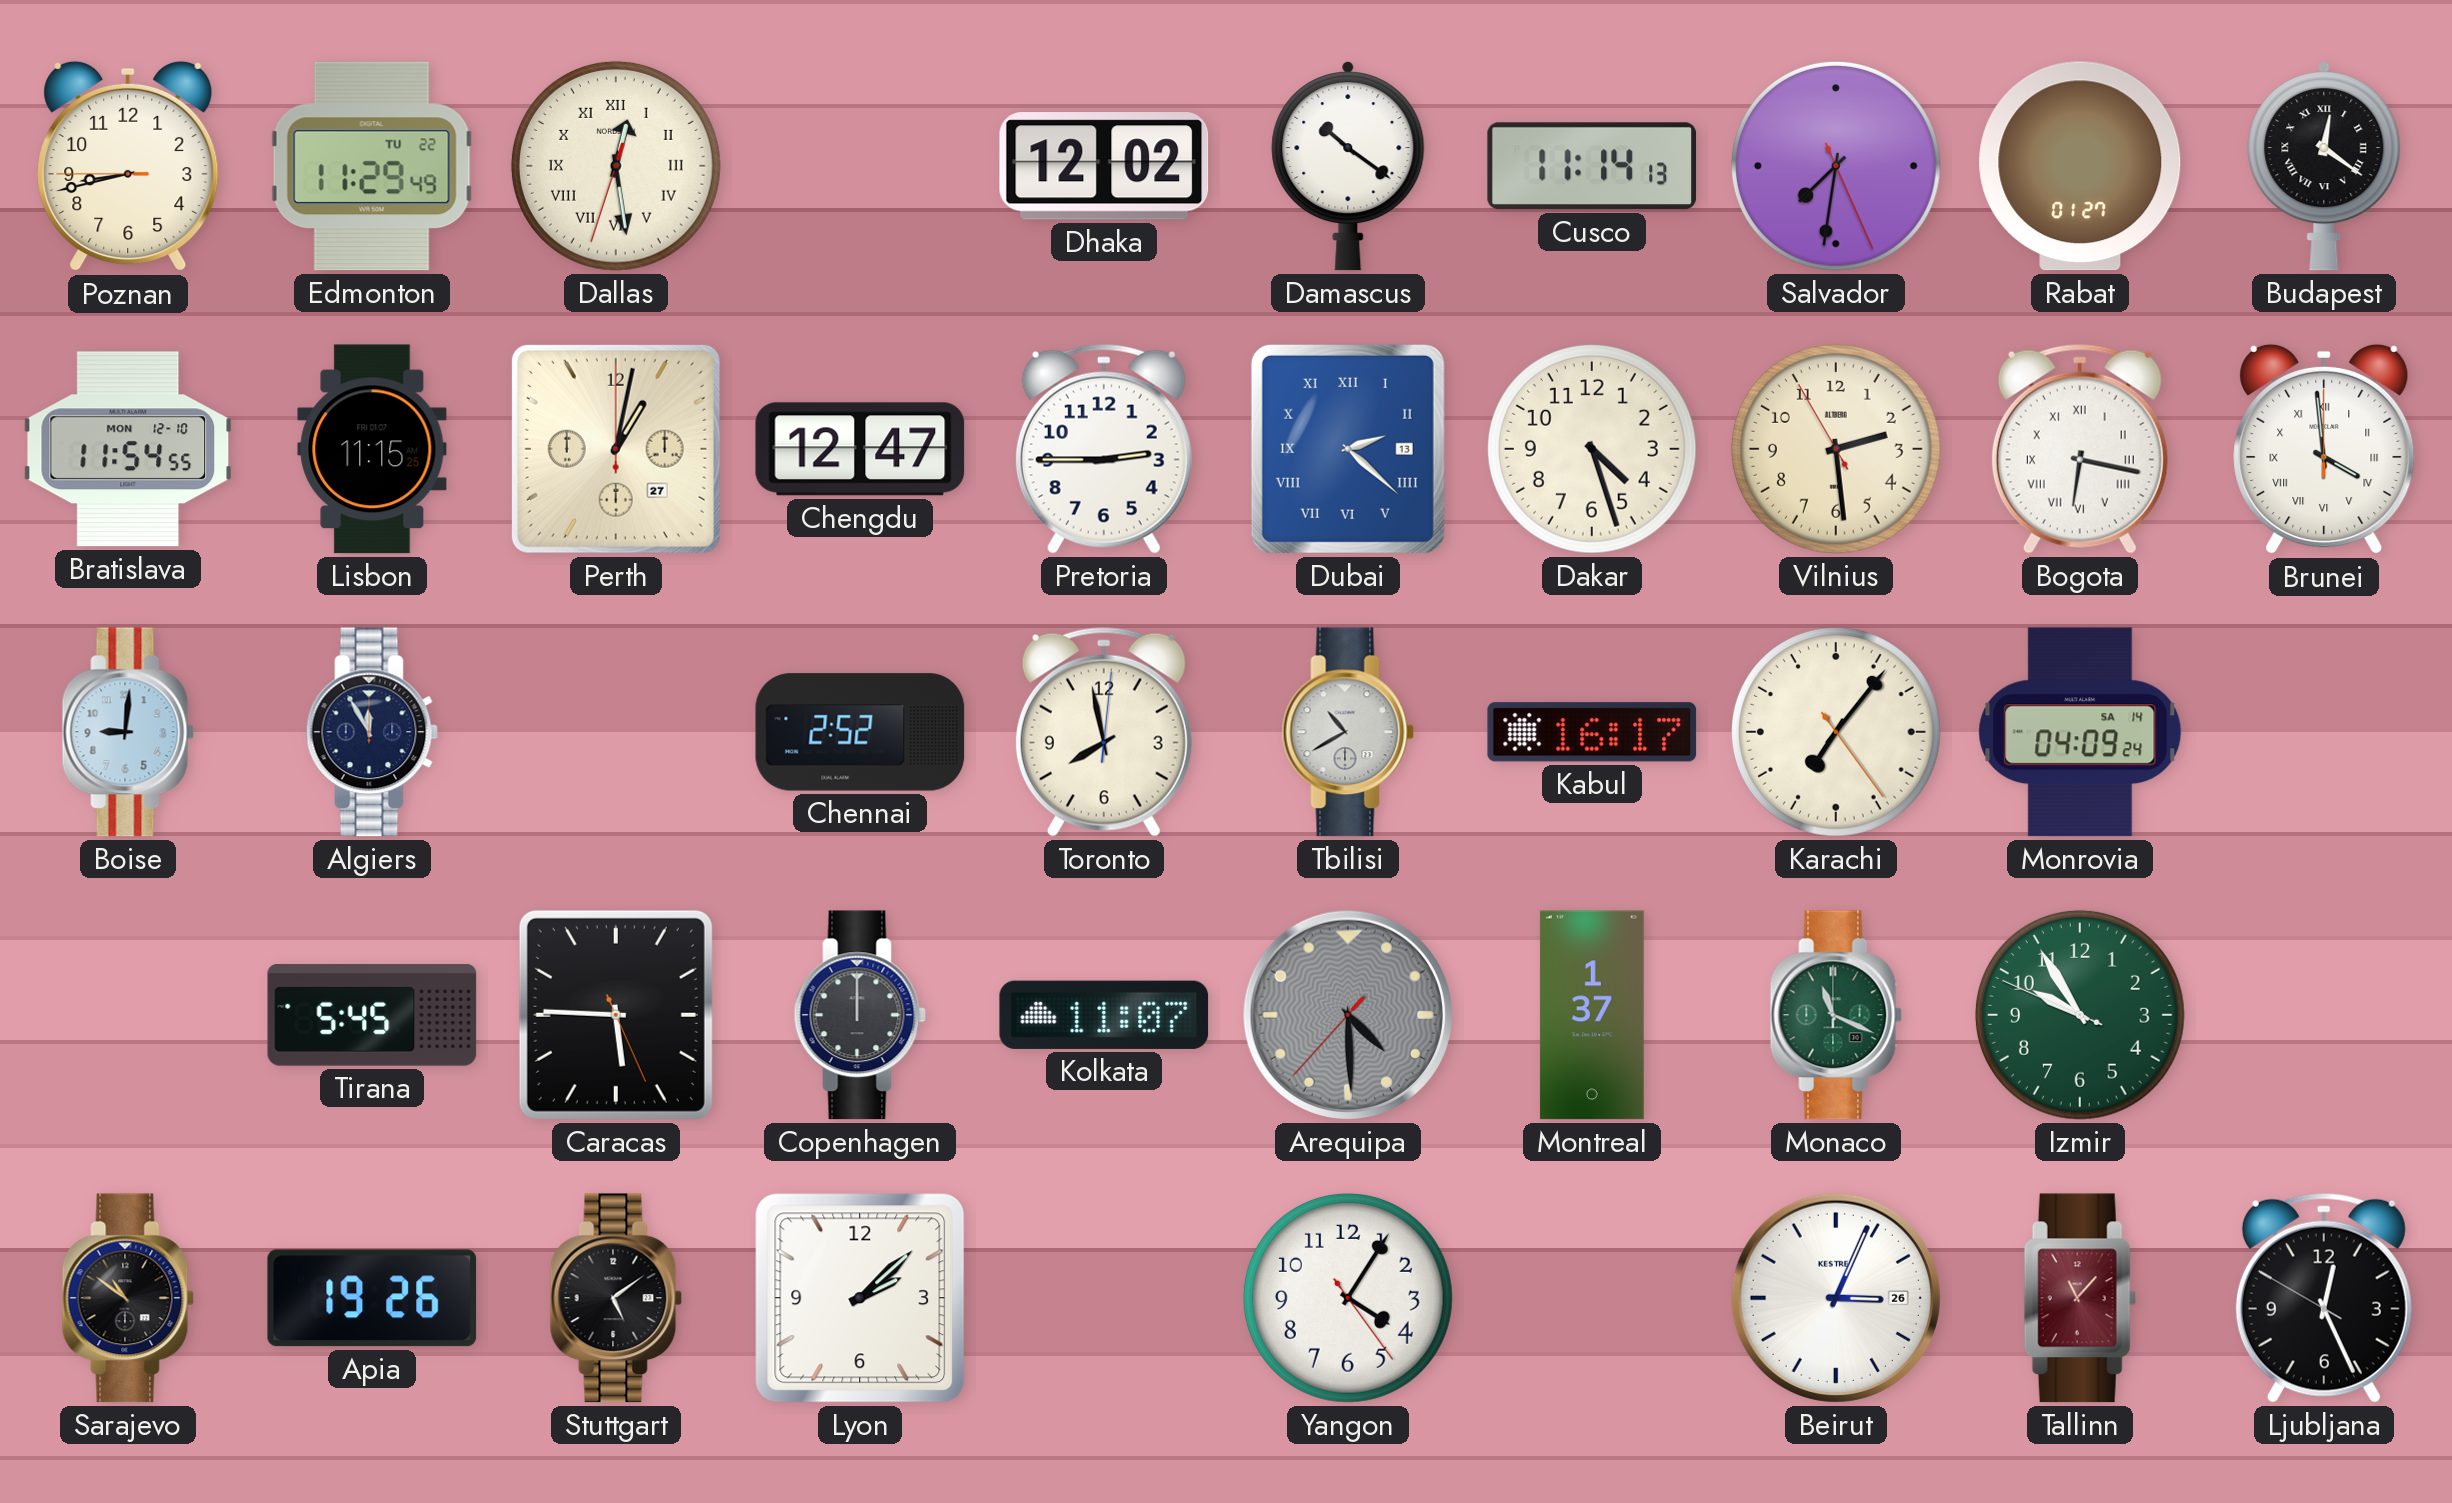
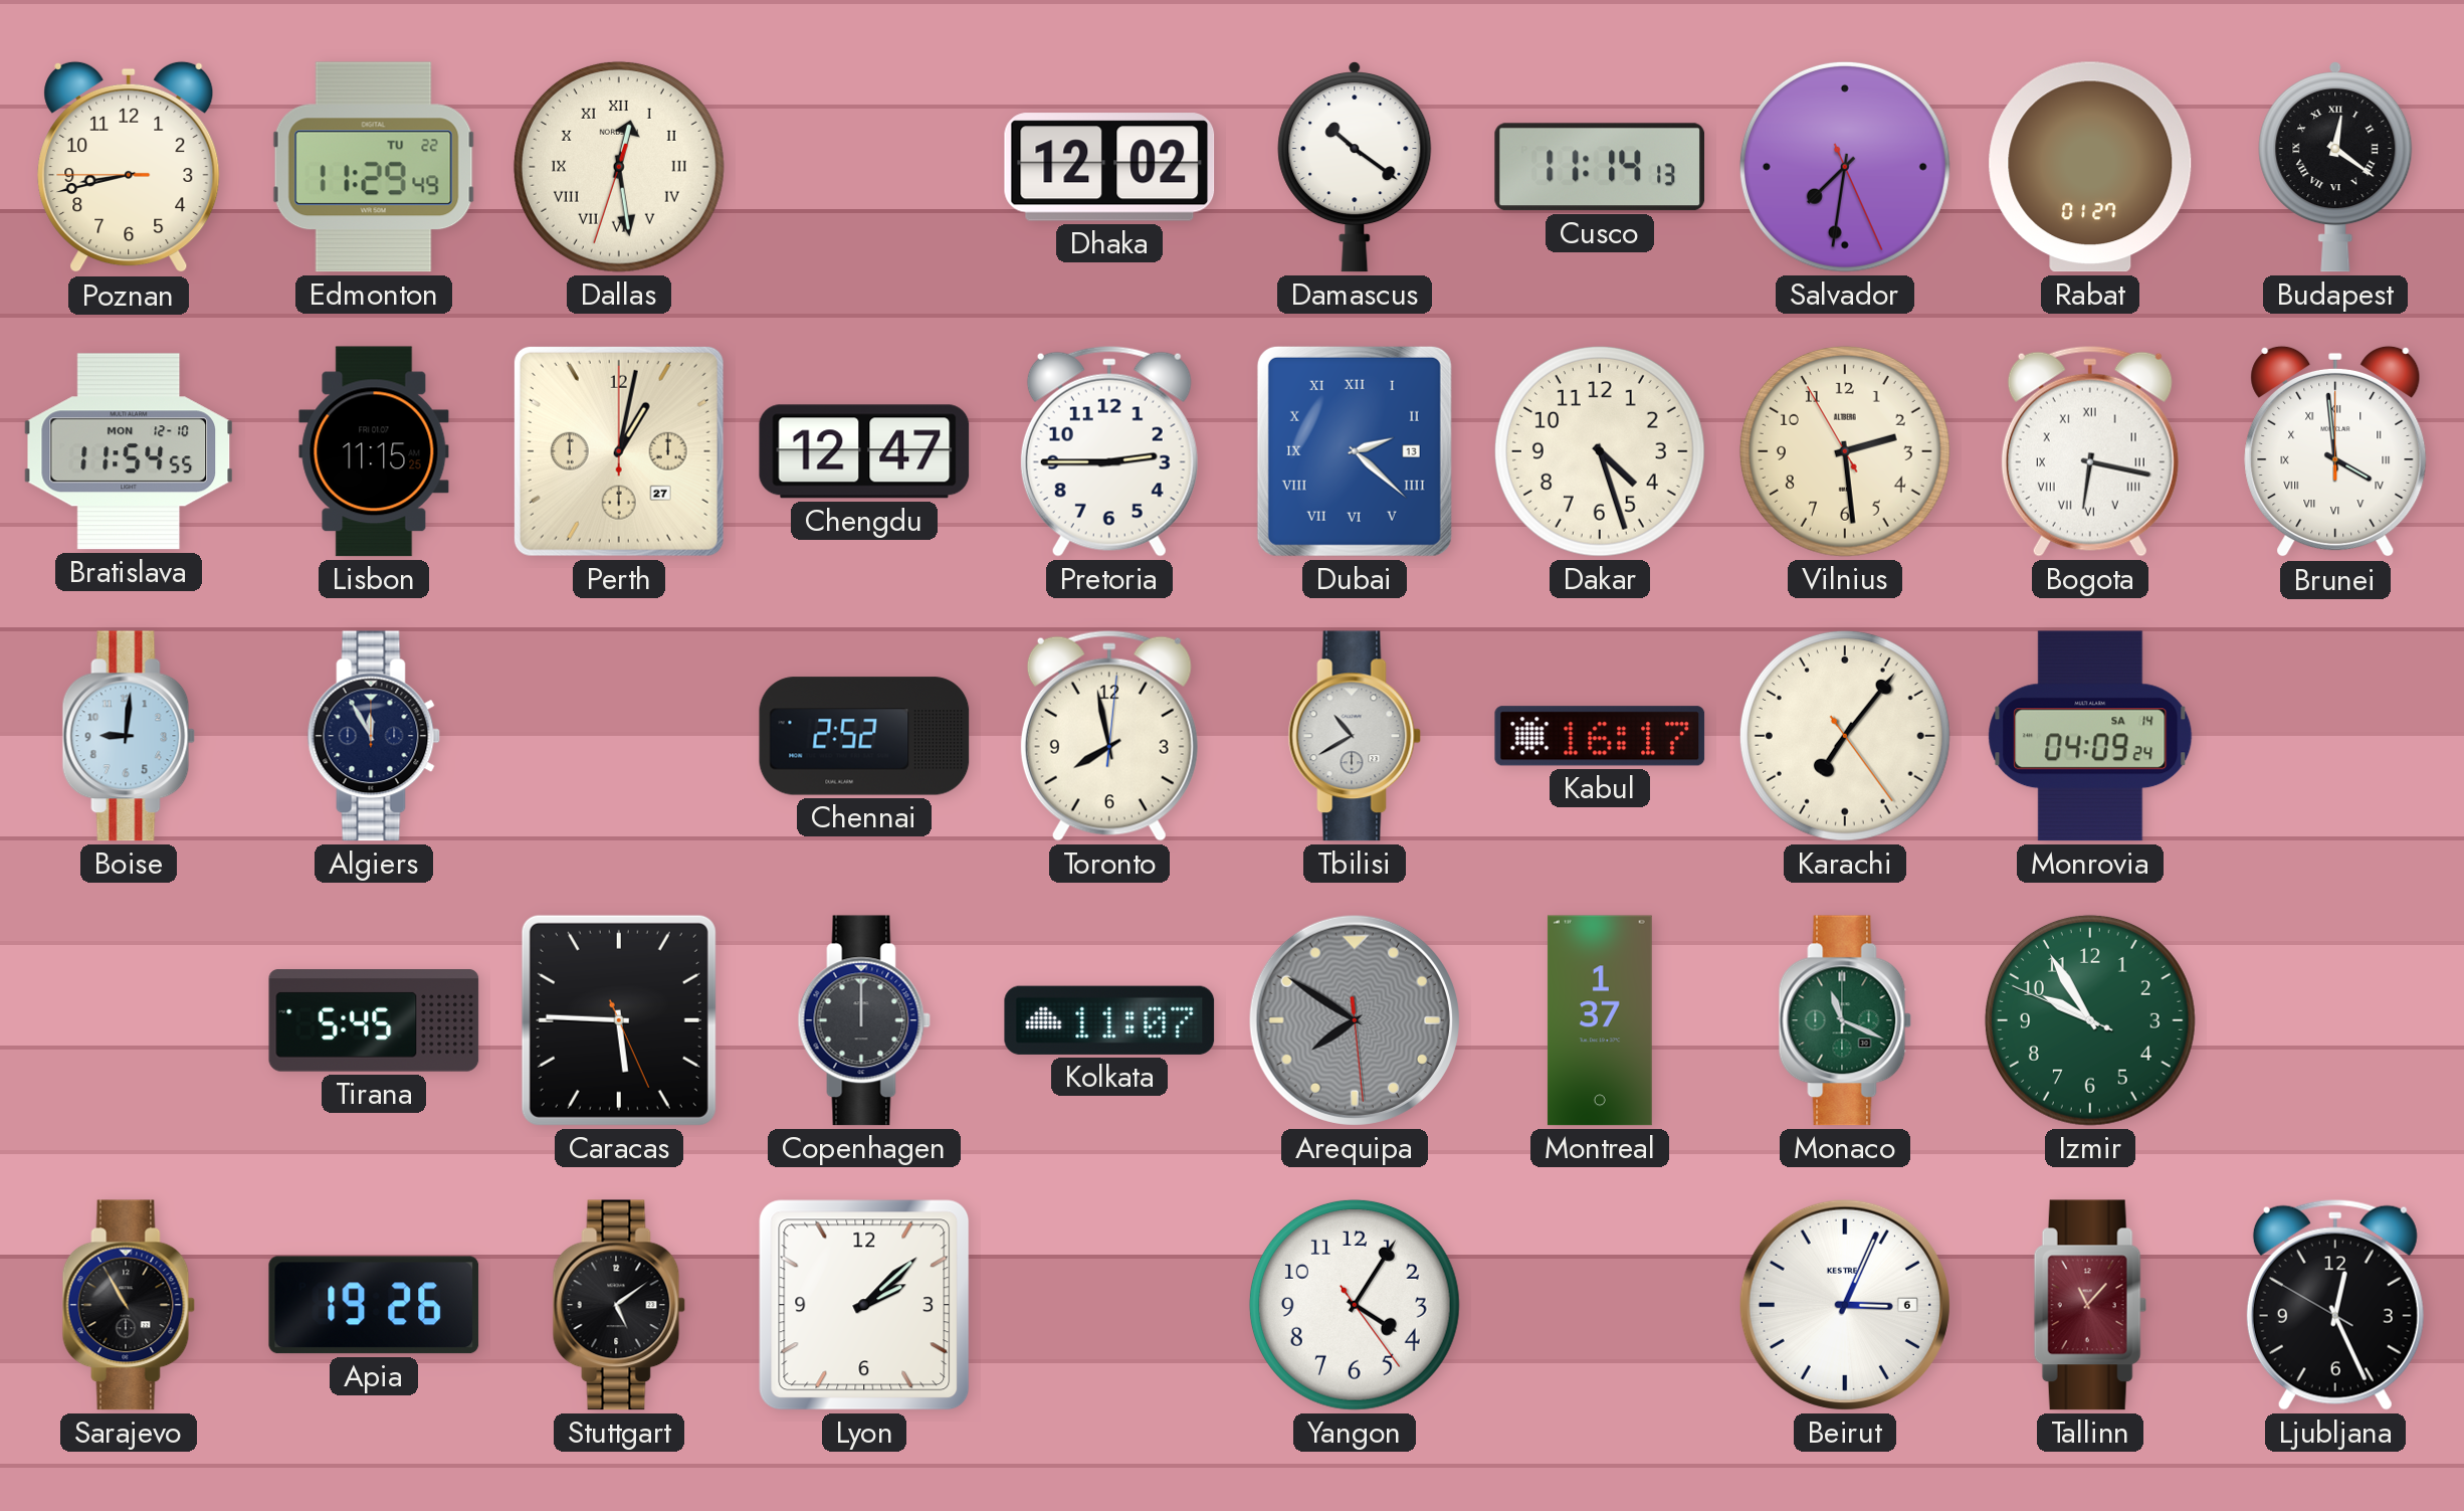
Arequipa: 4:29 -> 7:50
Sarajevo: 10:51 -> 10:55
Beirut date: 26 -> 6
